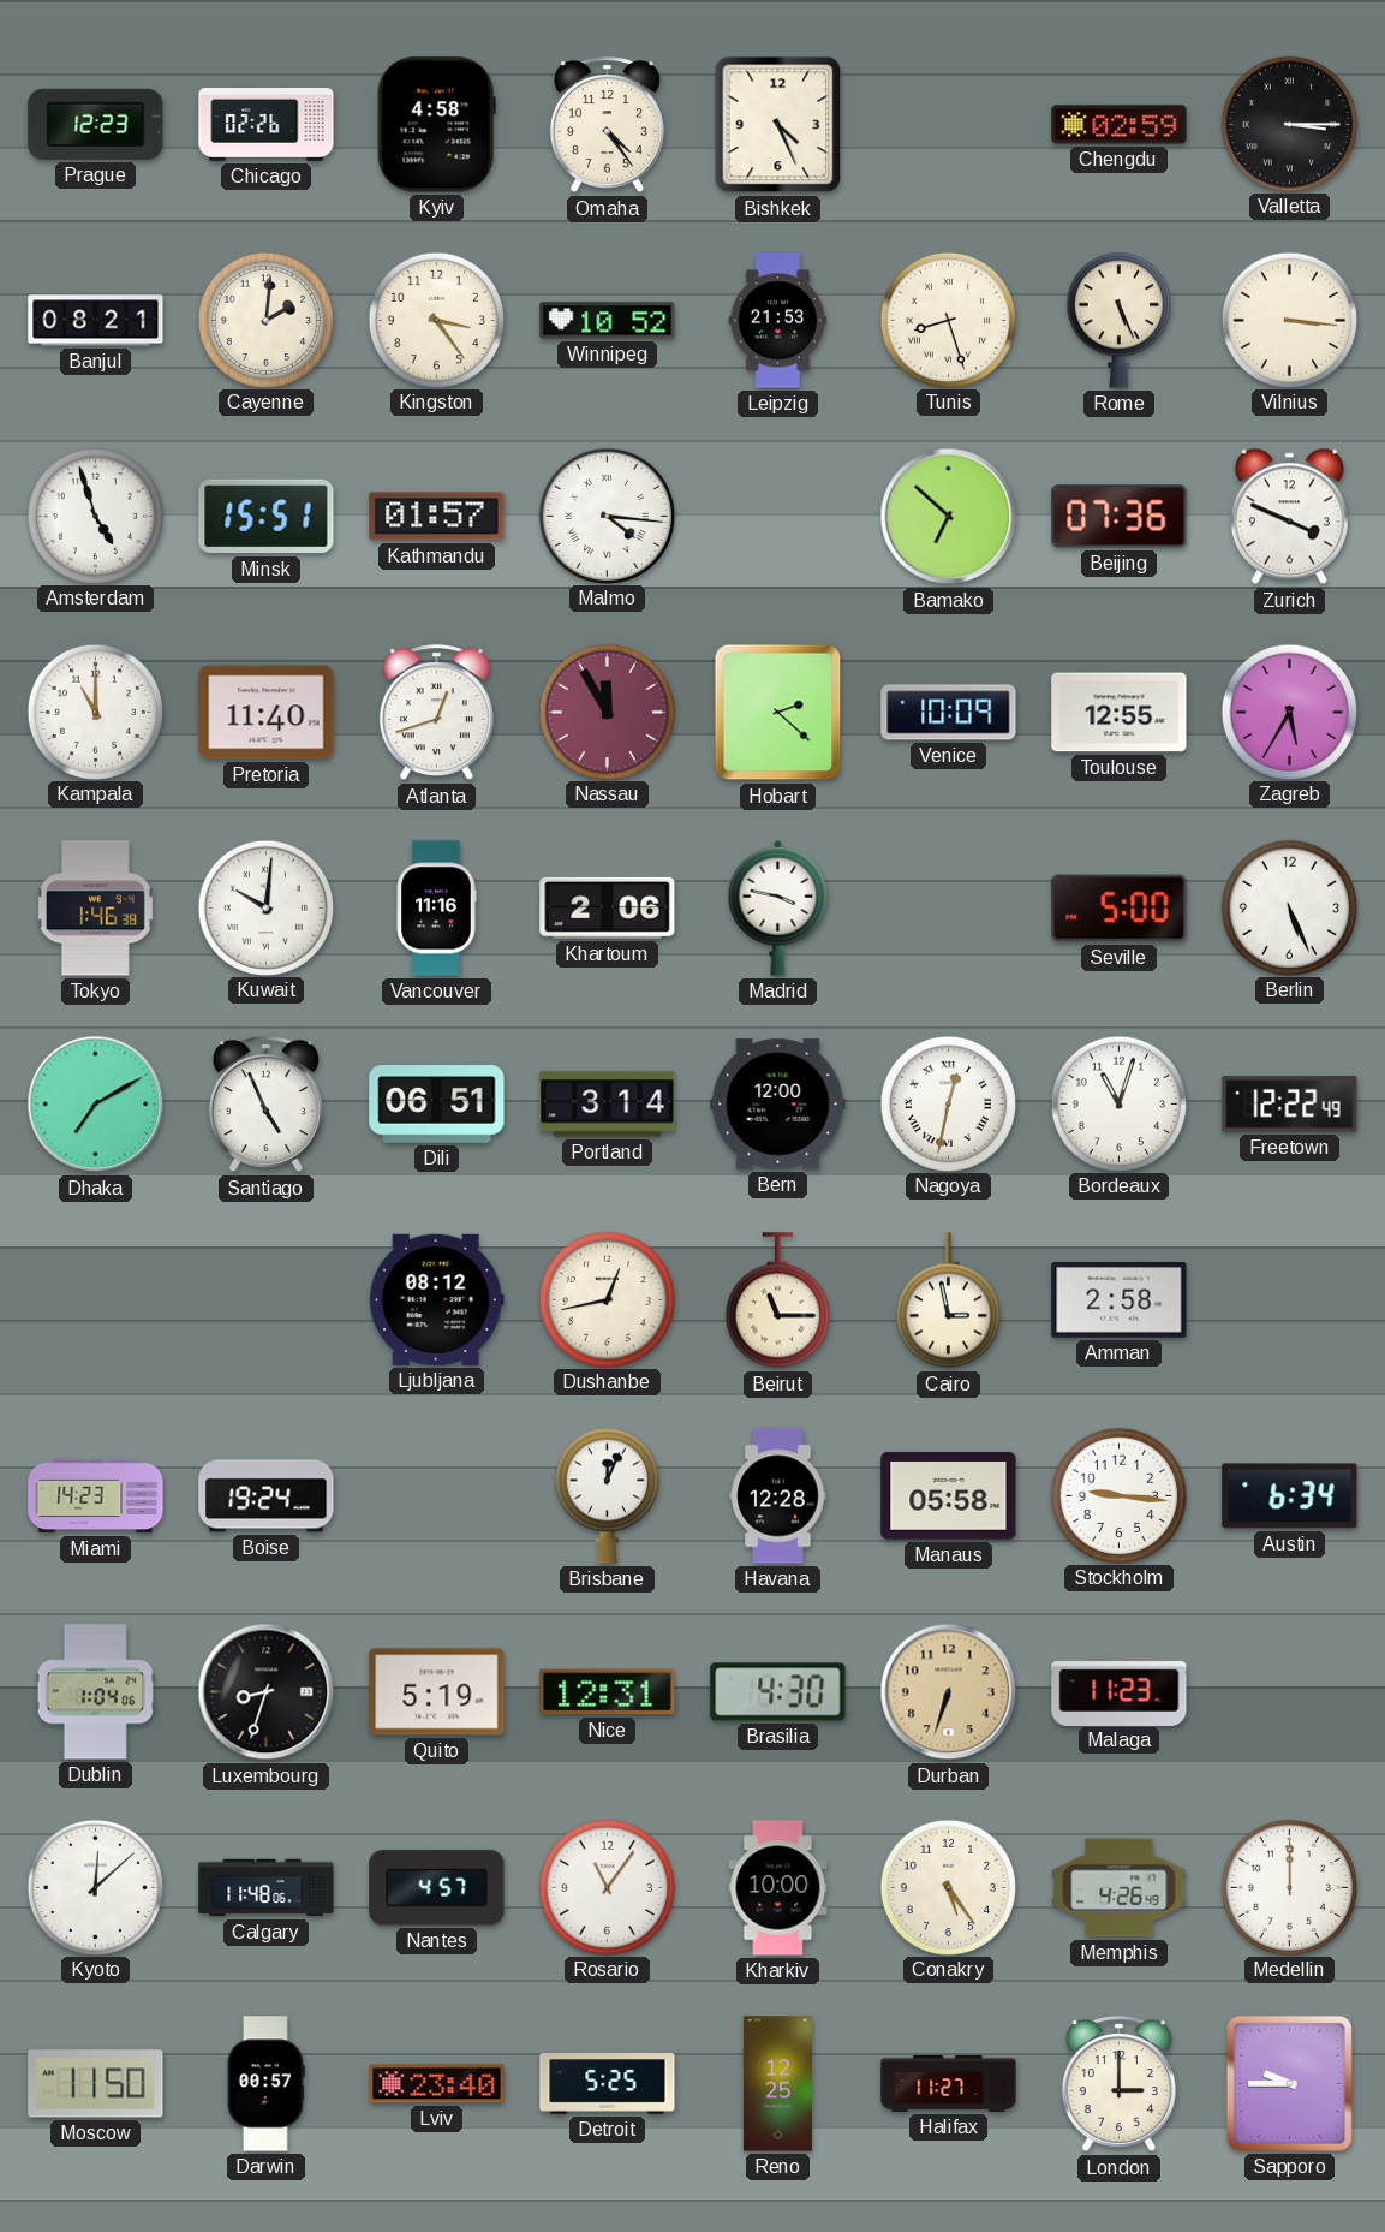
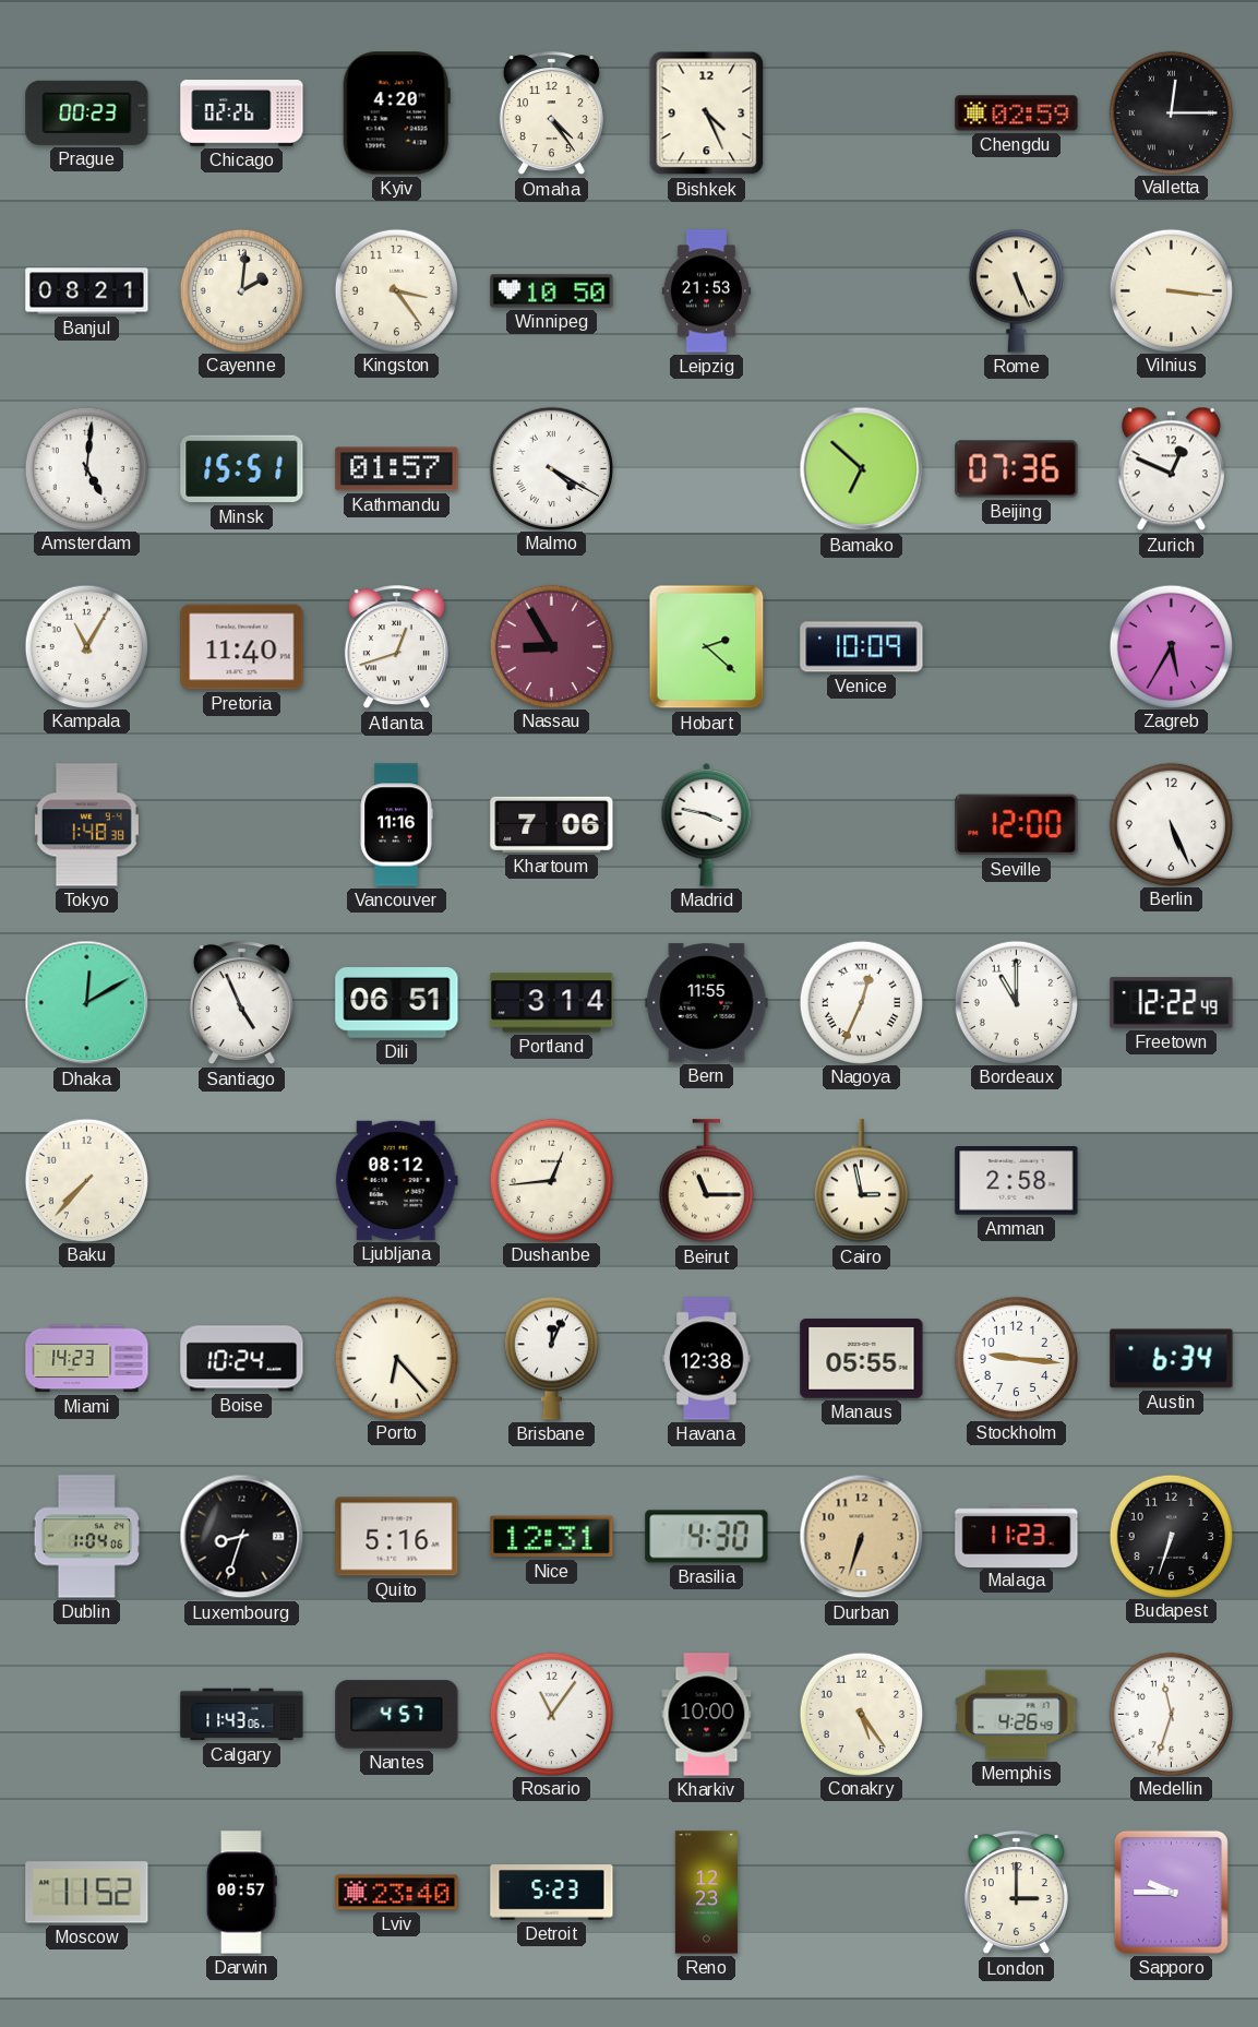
Prague: 12:23 -> 00:23
Kyiv: 4:58 -> 4:20
Valletta: 3:15 -> 12:15
Winnipeg: 10:52 -> 10:50
Tunis: 8:27 -> none
Amsterdam: 4:57 -> 5:01
Malmo: 4:16 -> 4:20
Zurich: 3:49 -> 12:49
Kampala: 11:00 -> 11:05
Nassau: 11:55 -> 8:55
Toulouse: 12:55 -> none
Tokyo: 1:46 -> 1:48
Kuwait: 10:01 -> none
Khartoum: 2:06 -> 7:06
Seville: 5:00 -> 12:00
Dhaka: 7:10 -> 12:10
Bern: 12:00 -> 11:55
Nagoya: 12:32 -> 12:34
Bordeaux: 11:03 -> 11:00
Baku: none -> 7:37
Dushanbe: 12:43 -> 12:44
Boise: 19:24 -> 10:24
Porto: none -> 6:23
Havana: 12:28 -> 12:38
Manaus: 05:58 -> 05:55
Quito: 5:19 -> 5:16
Budapest: none -> 6:33
Kyoto: 12:08 -> none
Calgary: 11:48 -> 11:43
Medellin: 12:00 -> 11:33
Moscow: 11:50 -> 11:52
Detroit: 5:25 -> 5:23
Reno: 12:25 -> 12:23
Halifax: 11:27 -> none
